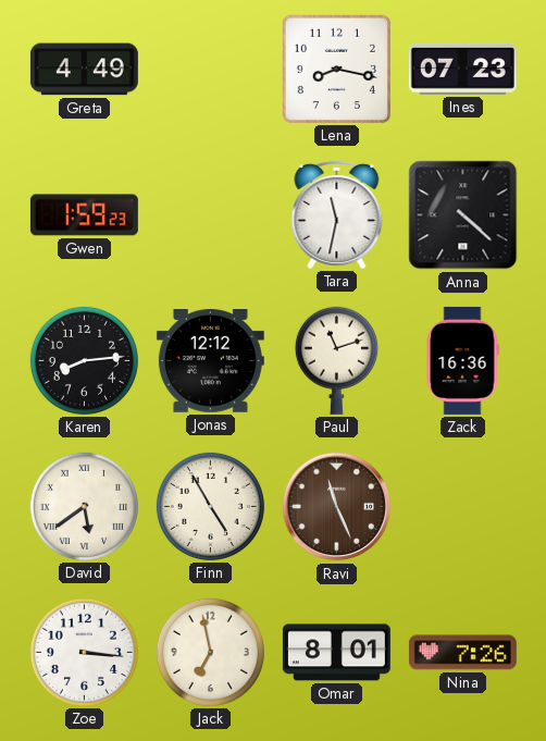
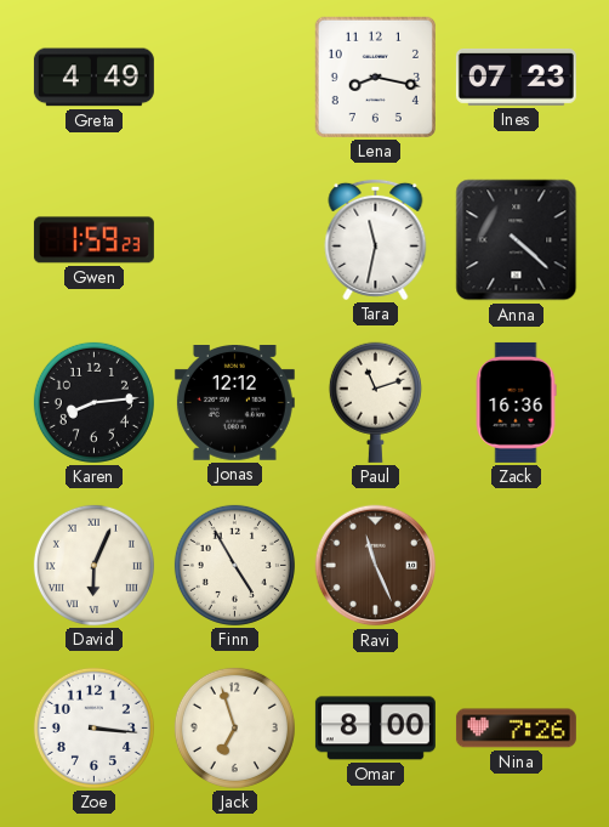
David: 5:39 -> 6:04
Jack: 6:58 -> 6:57
Omar: 8:01 -> 8:00
